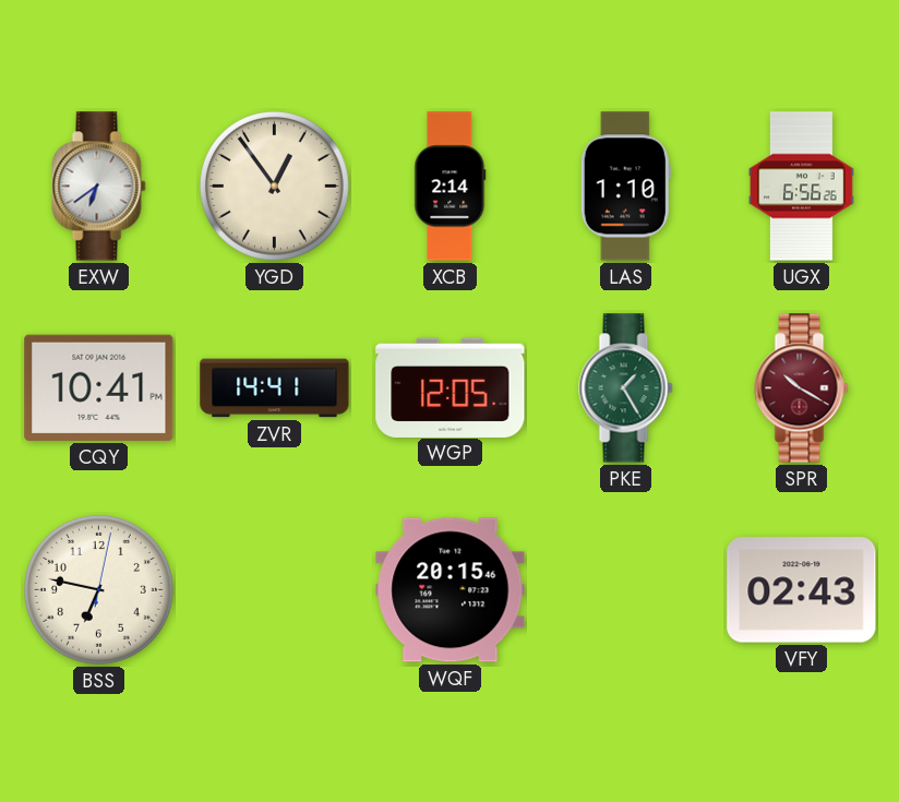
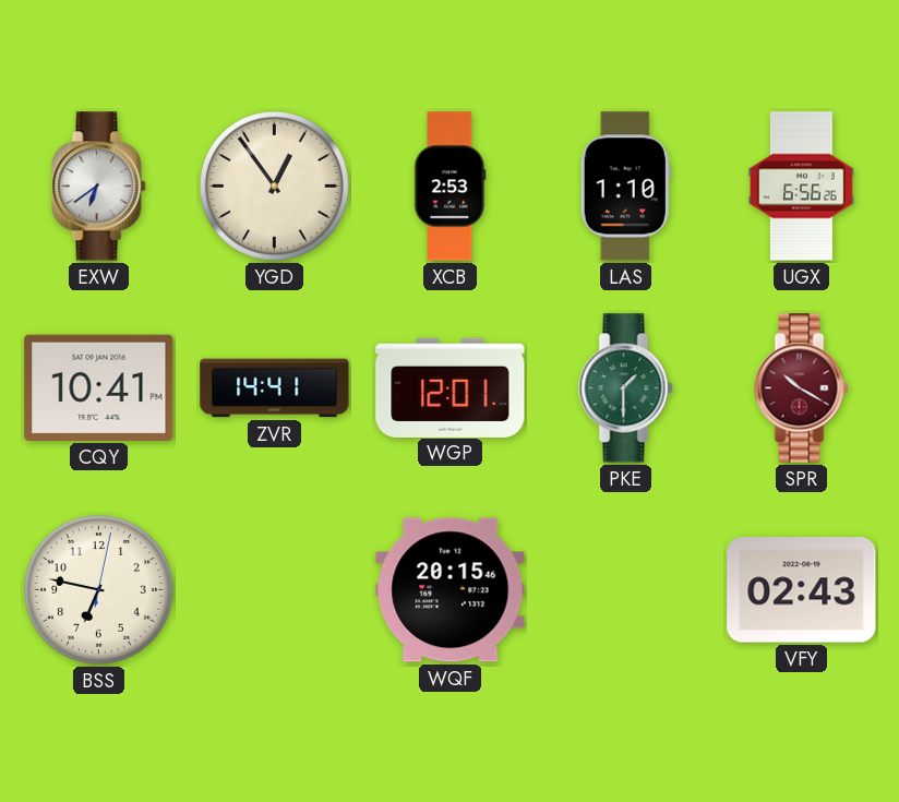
XCB: 2:14 -> 2:53
WGP: 12:05 -> 12:01
PKE: 1:25 -> 1:30
